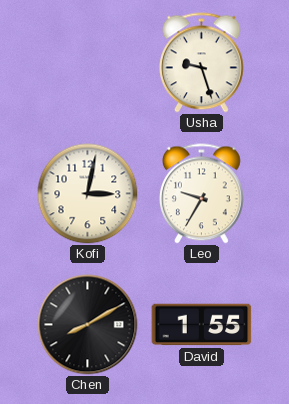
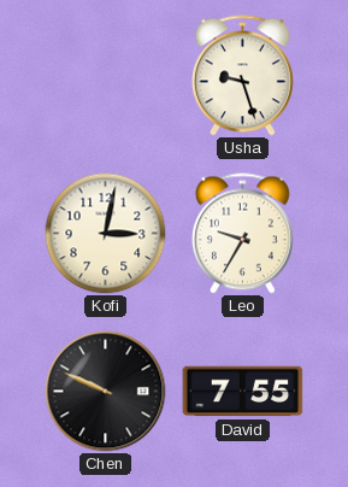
Chen: 8:10 -> 9:49
David: 1:55 -> 7:55
